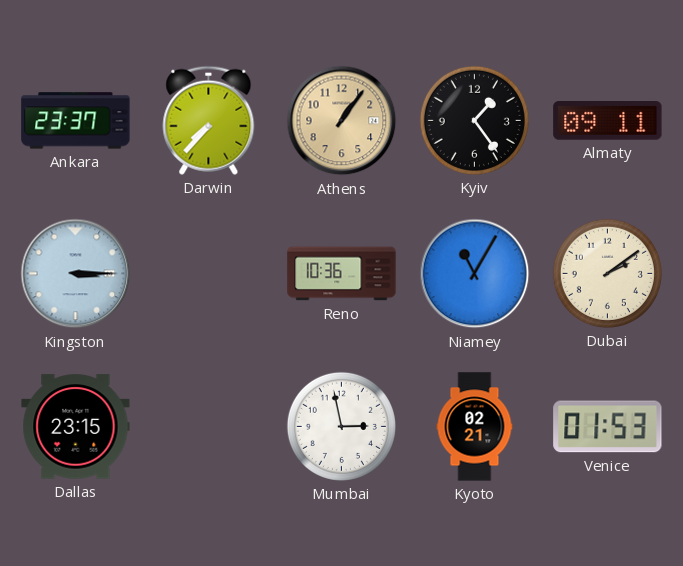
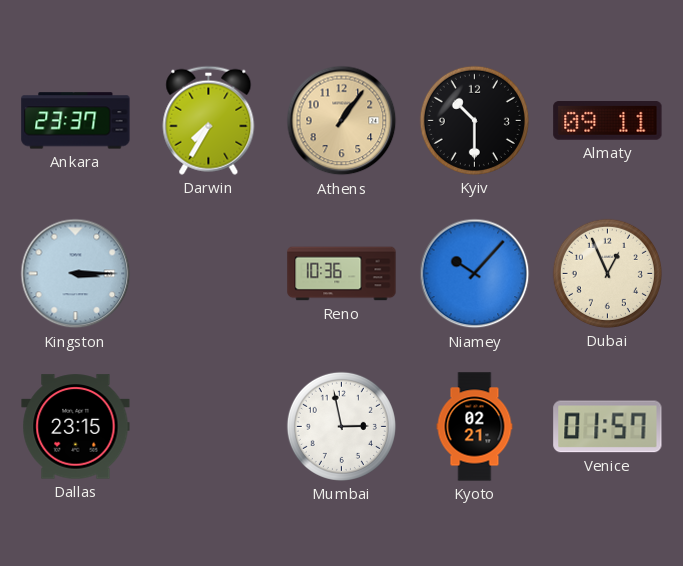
Darwin: 7:37 -> 7:35
Kyiv: 1:24 -> 10:30
Niamey: 11:05 -> 10:07
Dubai: 2:09 -> 12:56
Venice: 01:53 -> 01:57
